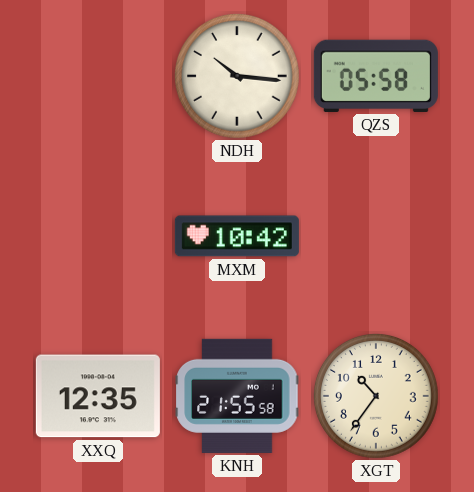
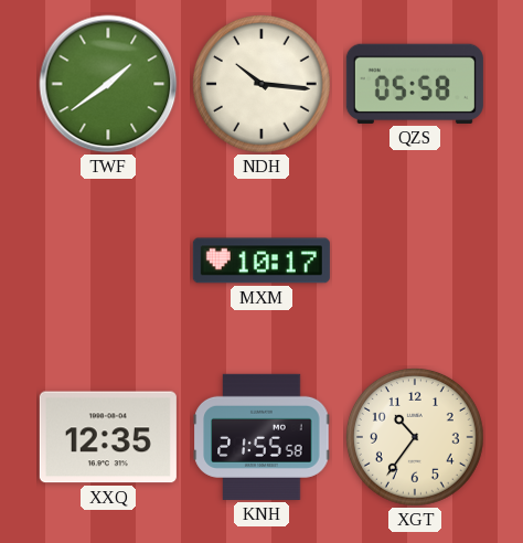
TWF: none -> 1:39
MXM: 10:42 -> 10:17
